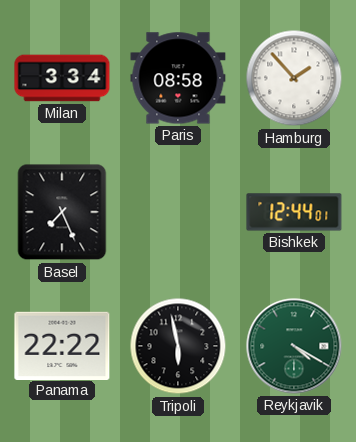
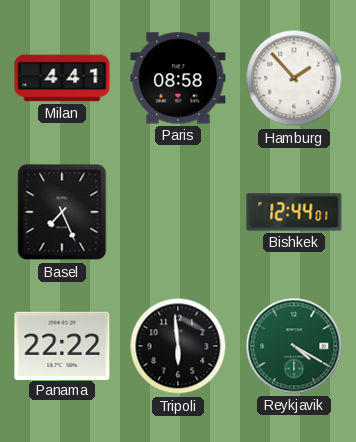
Milan: 3:34 -> 4:41
Tripoli: 5:58 -> 5:59
